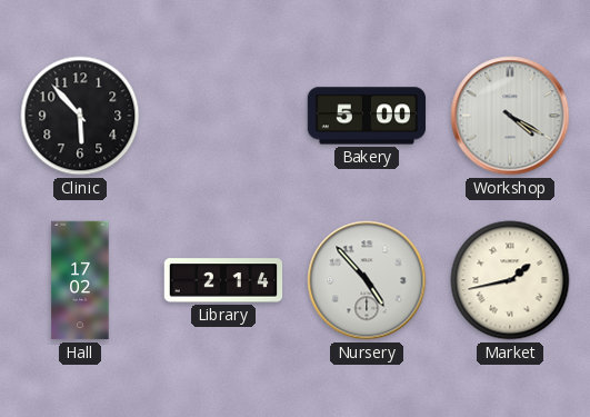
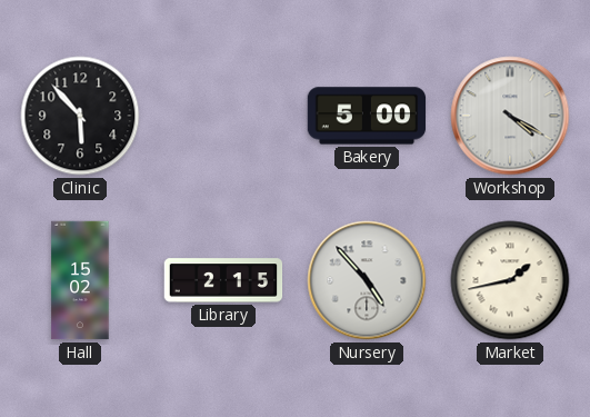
Hall: 17:02 -> 15:02
Library: 2:14 -> 2:15
